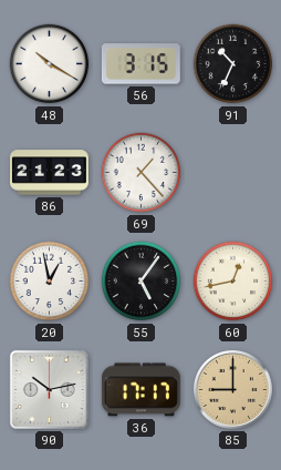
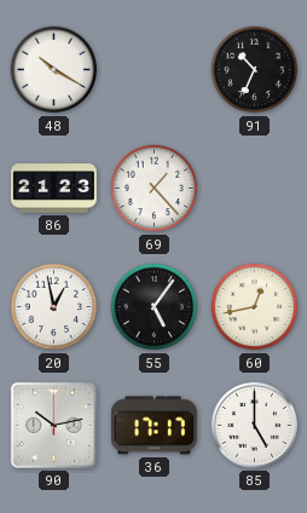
56: 3:15 -> none
85: 9:00 -> 5:00
85 dial: champagne -> white
